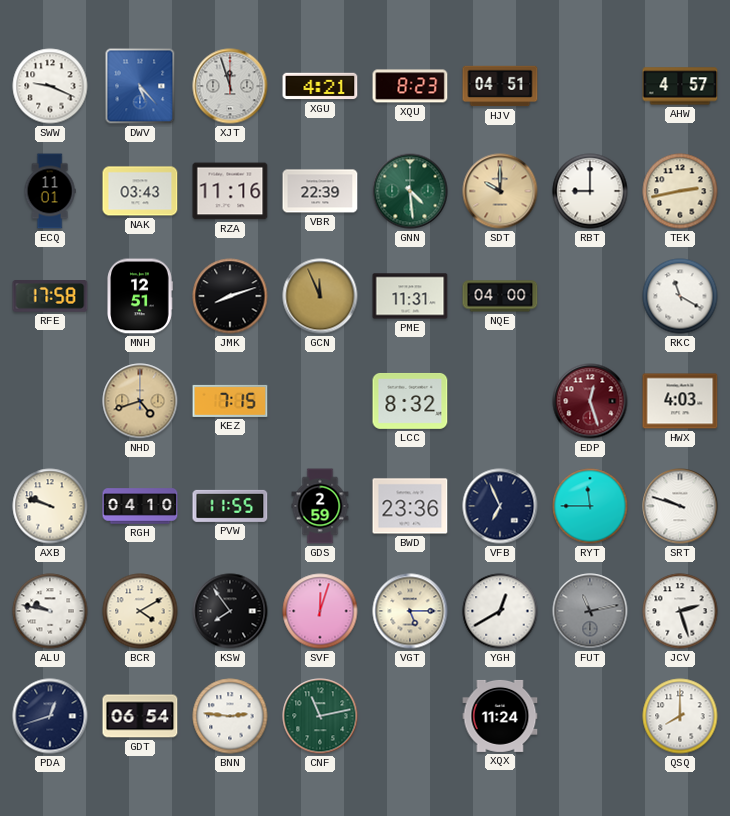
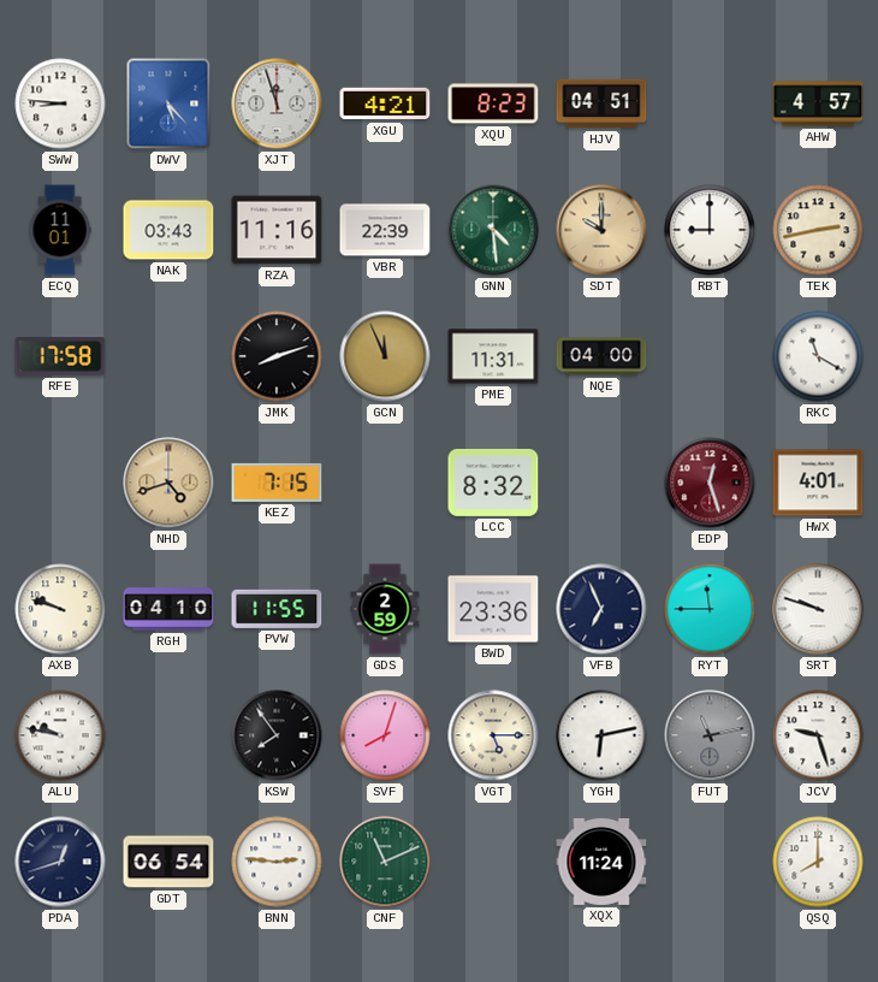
SWW: 9:19 -> 8:46
MNH: 12:51 -> none
HWX: 4:03 -> 4:01
BCR: 4:10 -> none
SVF: 12:03 -> 8:03
YGH: 12:40 -> 6:13
JCV: 2:27 -> 9:27
CNF: 11:13 -> 11:11
